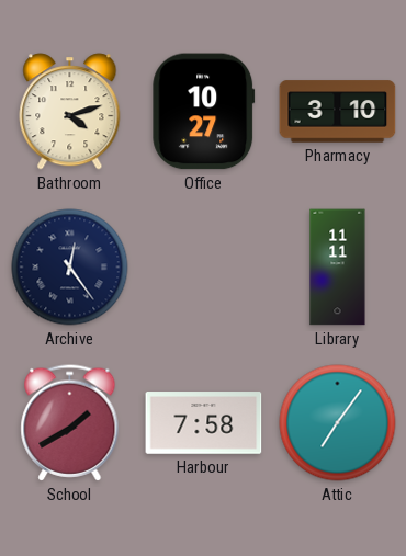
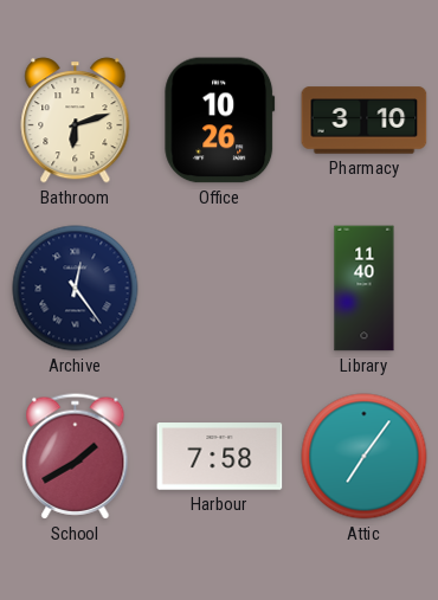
Bathroom: 4:12 -> 6:12
Office: 10:27 -> 10:26
Library: 11:11 -> 11:40
